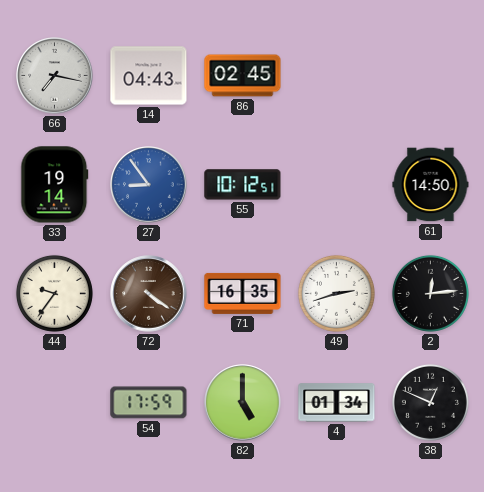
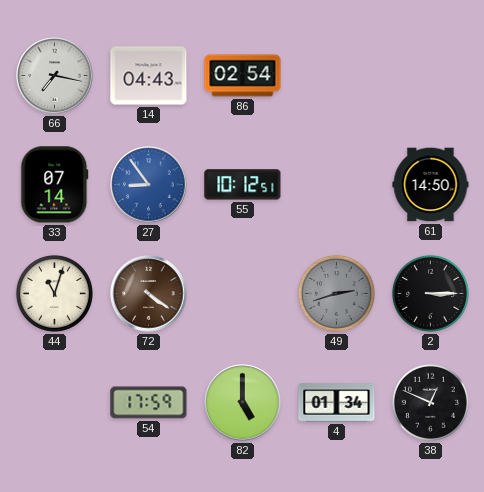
86: 02:45 -> 02:54
33: 19:14 -> 07:14
44: 9:36 -> 11:03
71: 16:35 -> none
49 dial: white -> grey
2: 12:14 -> 3:15
